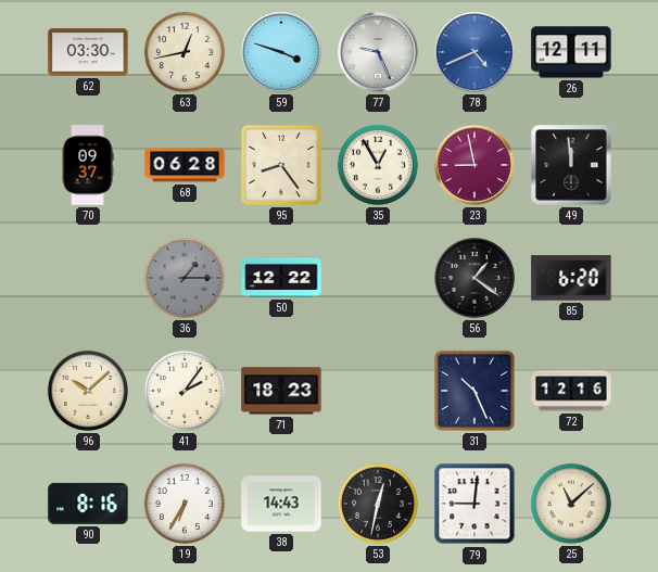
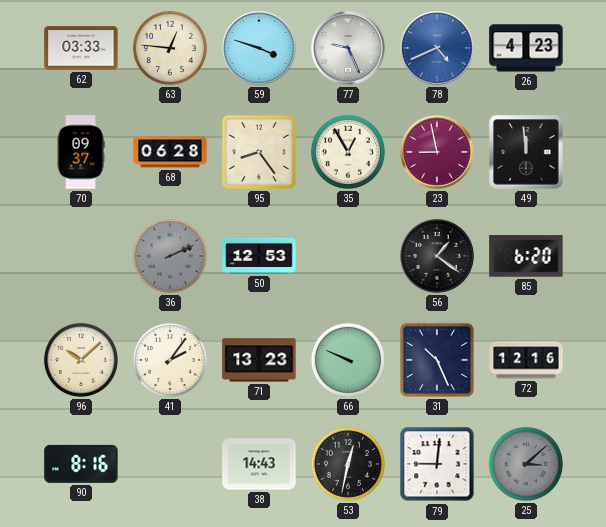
62: 03:30 -> 03:33
63: 12:43 -> 12:46
26: 12:11 -> 4:23
36: 1:15 -> 2:11
50: 12:22 -> 12:53
71: 18:23 -> 13:23
66: none -> 9:49
19: 6:35 -> none
25: 11:08 -> 3:08
25 dial: cream -> grey
